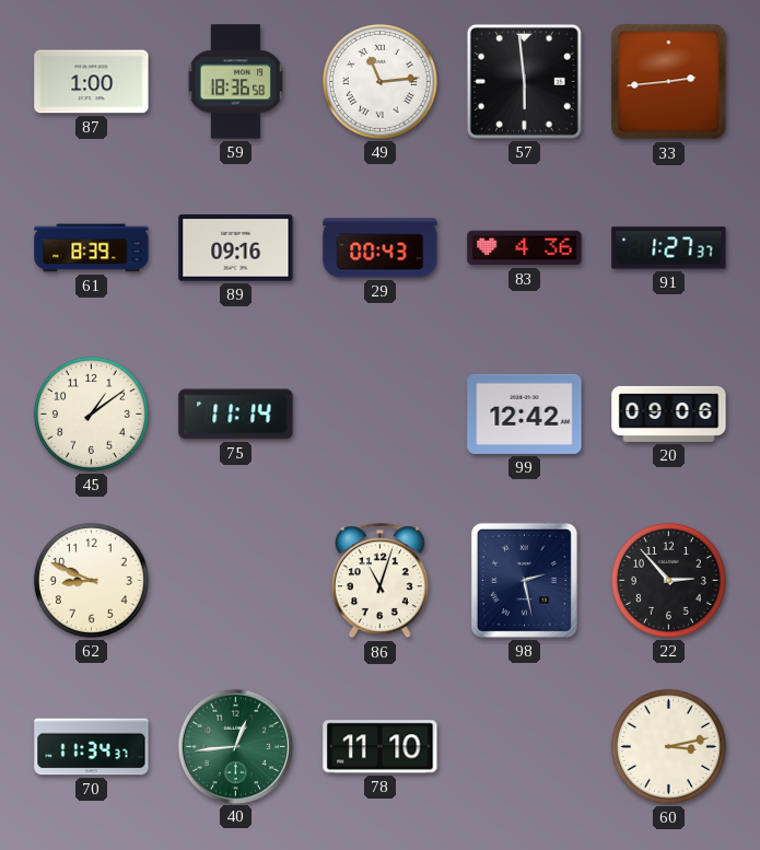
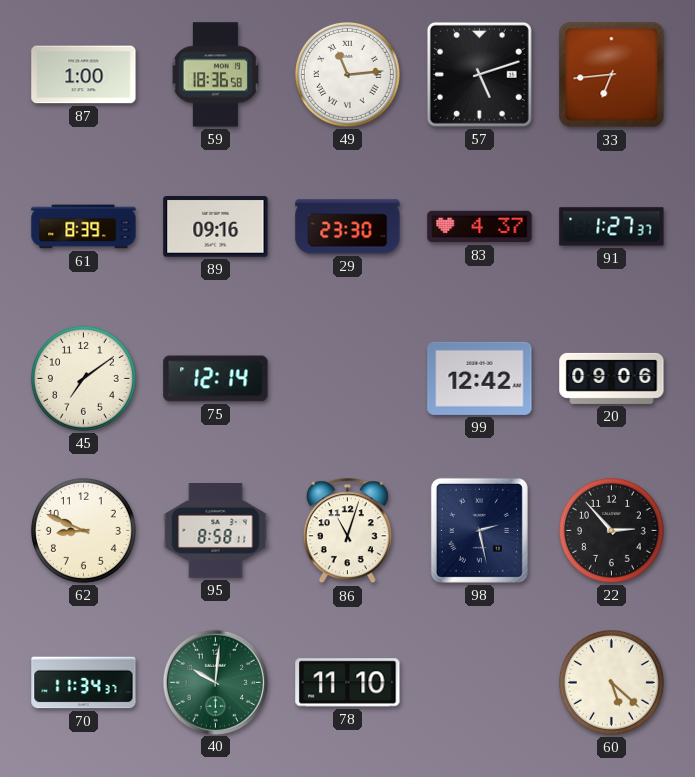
57: 5:59 -> 5:12
33: 2:44 -> 6:44
29: 00:43 -> 23:30
83: 4:36 -> 4:37
45: 1:09 -> 7:09
75: 11:14 -> 12:14
95: none -> 8:58
40: 12:44 -> 10:01
60: 3:13 -> 5:22
